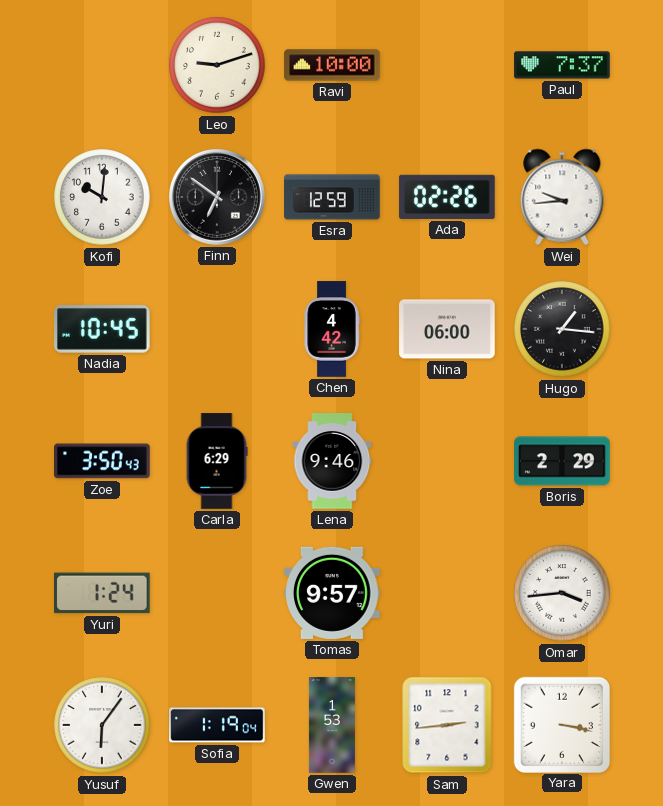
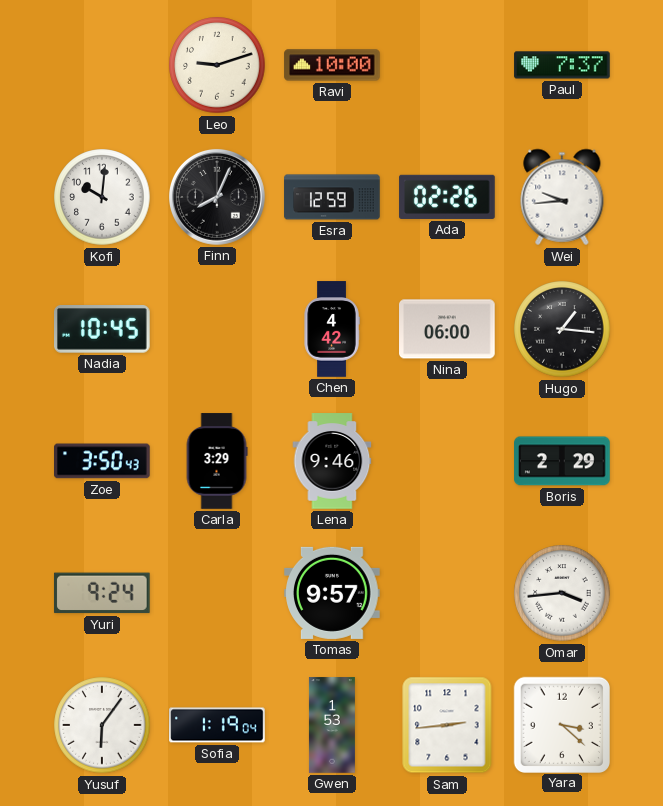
Finn: 6:51 -> 8:04
Carla: 6:29 -> 3:29
Yuri: 1:24 -> 9:24
Yara: 3:17 -> 3:22
